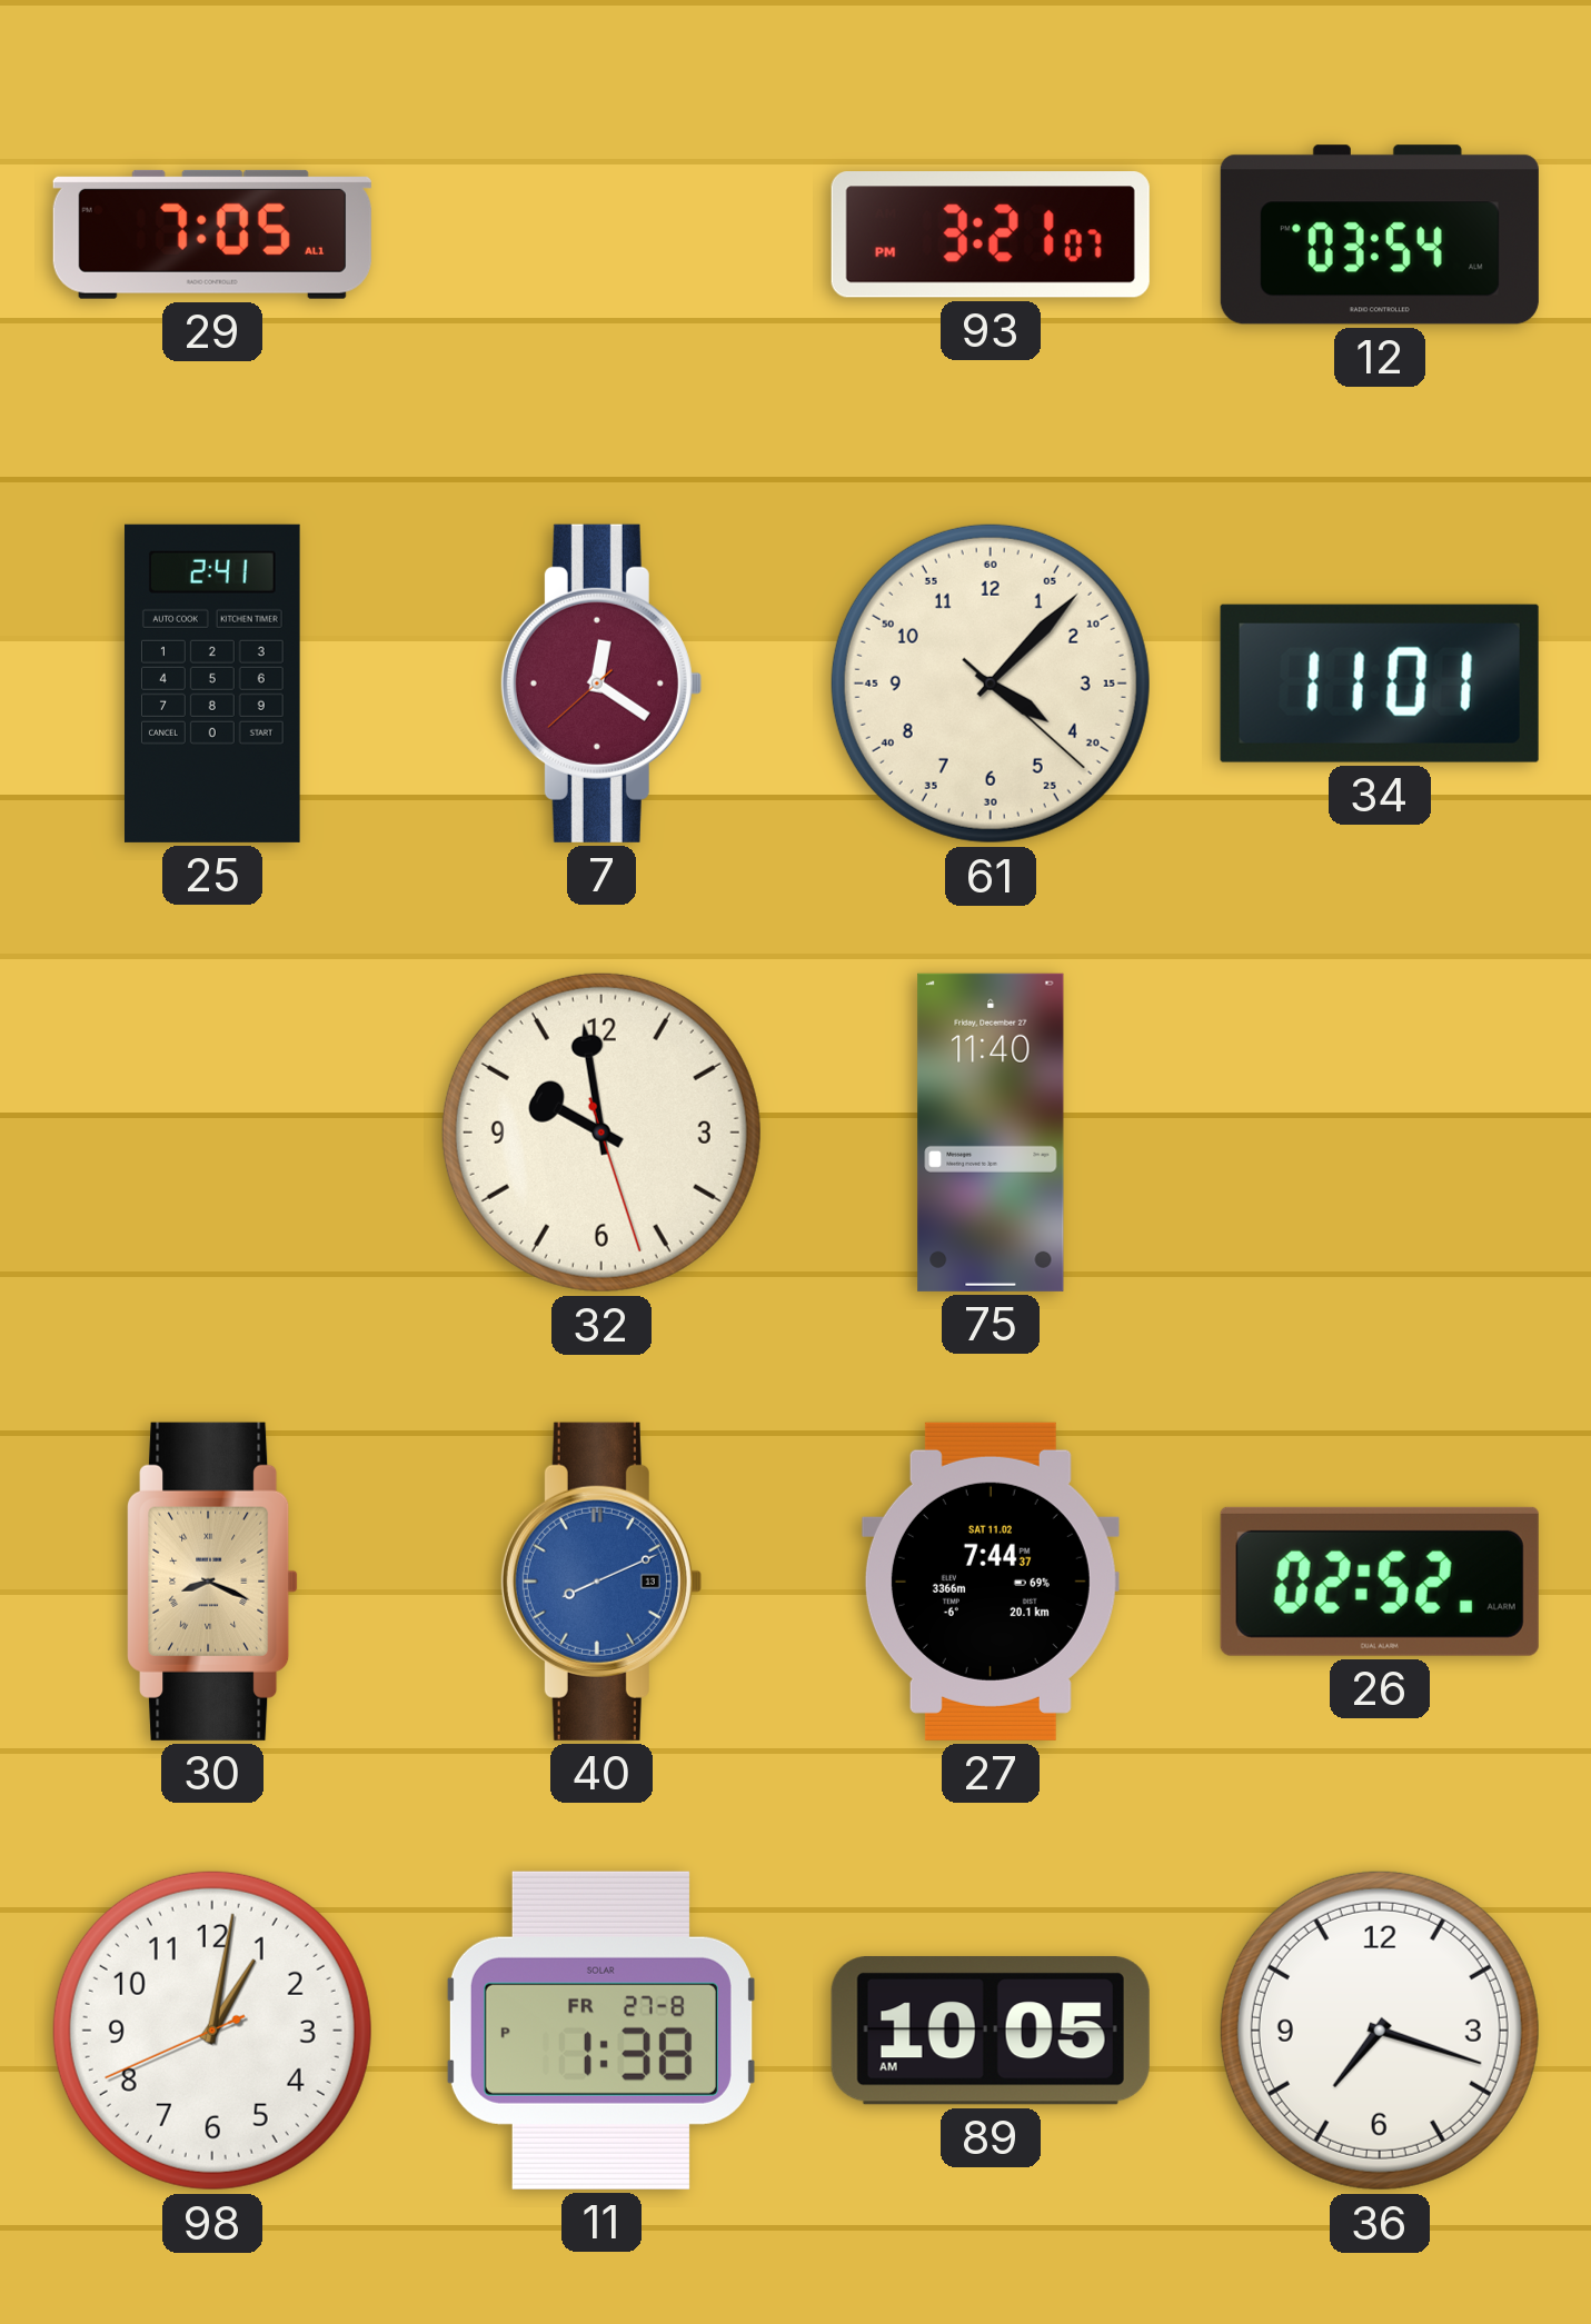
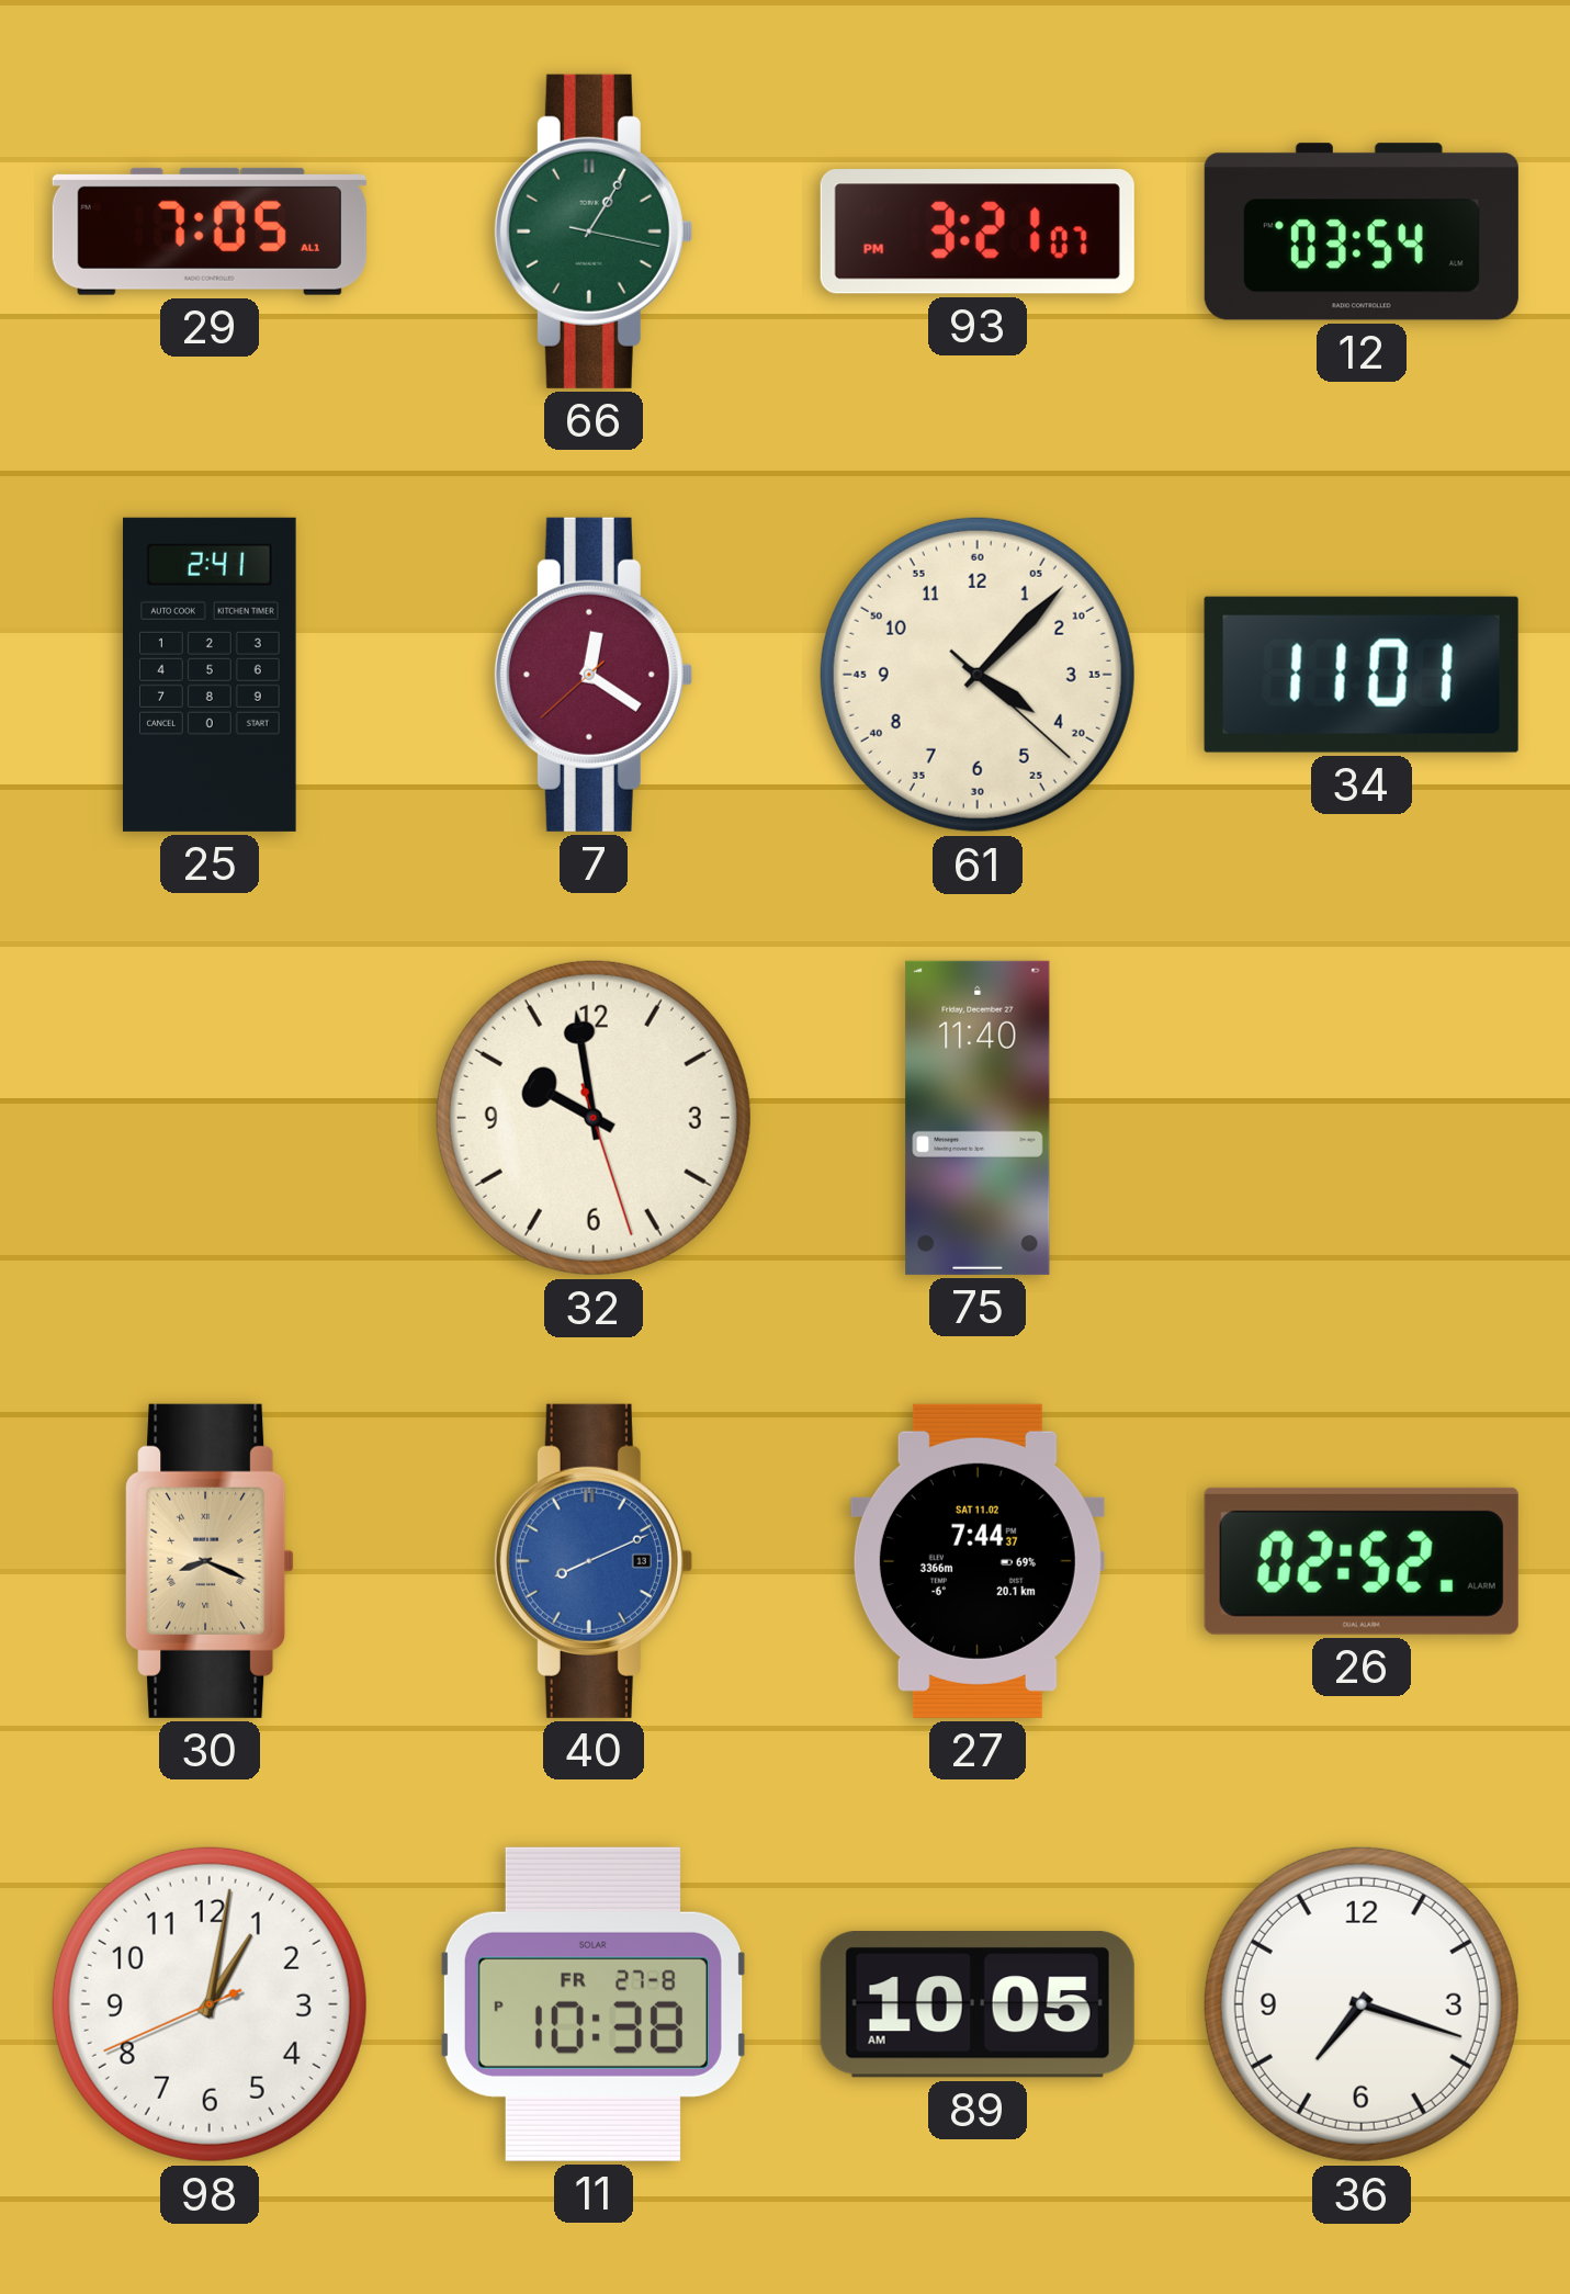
66: none -> 1:05
11: 1:38 -> 10:38
